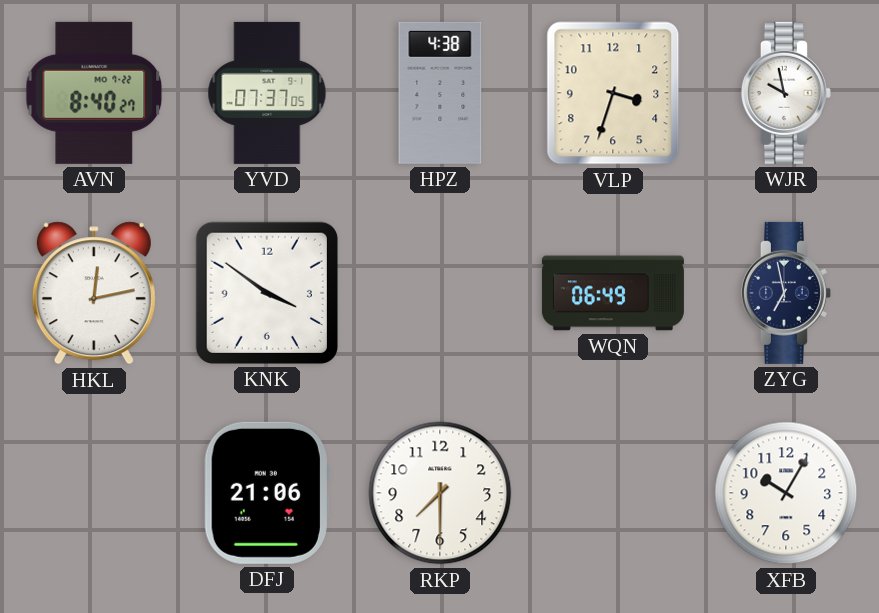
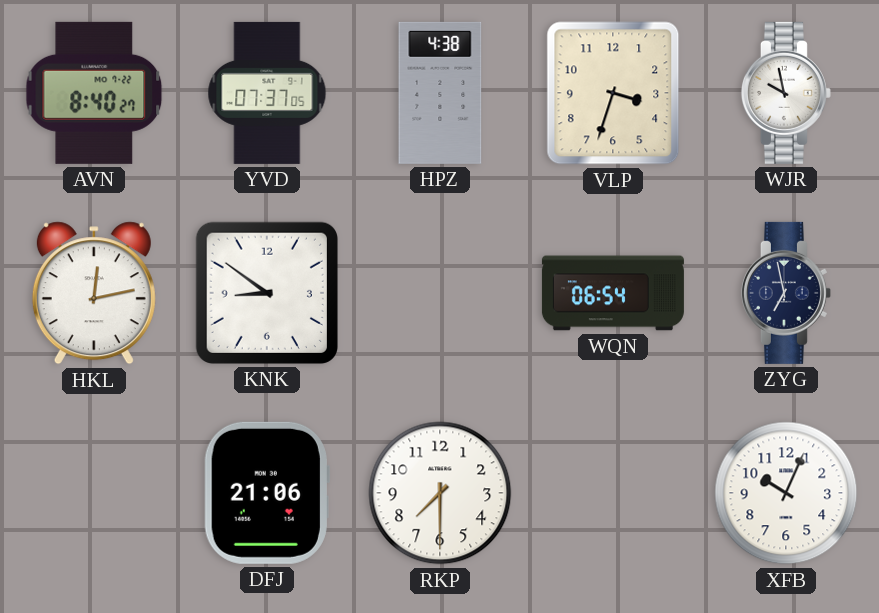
KNK: 3:51 -> 8:51
WQN: 06:49 -> 06:54
XFB: 10:05 -> 10:04
